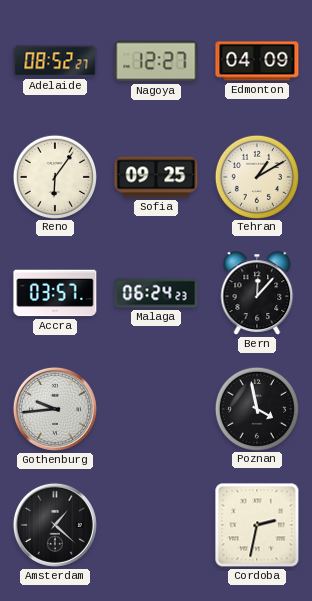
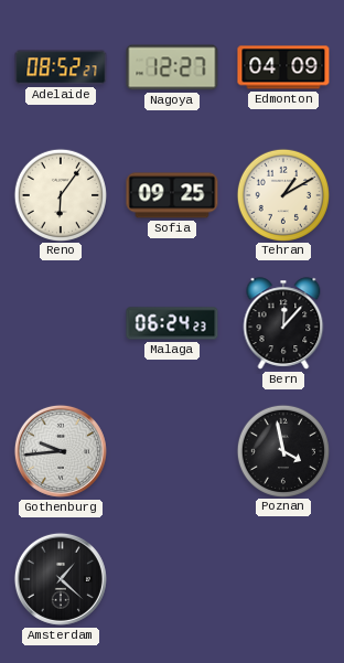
Accra: 03:57 -> none
Cordoba: 2:32 -> none
